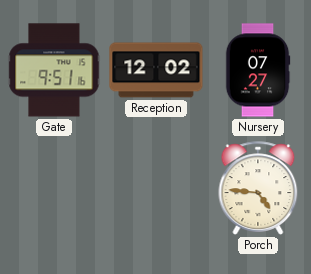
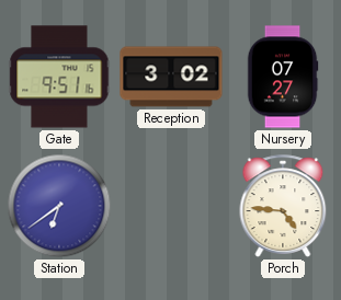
Reception: 12:02 -> 3:02
Station: none -> 6:39
